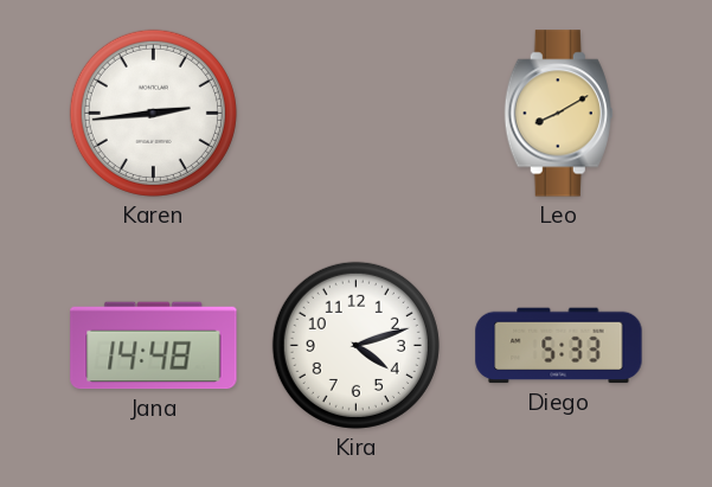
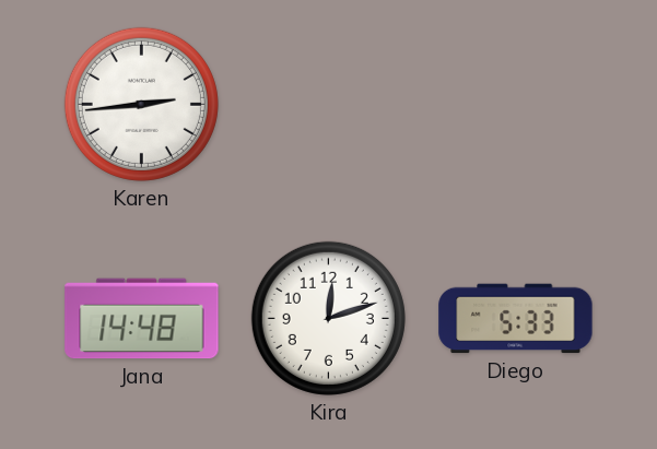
Leo: 8:10 -> none
Kira: 4:12 -> 12:12
